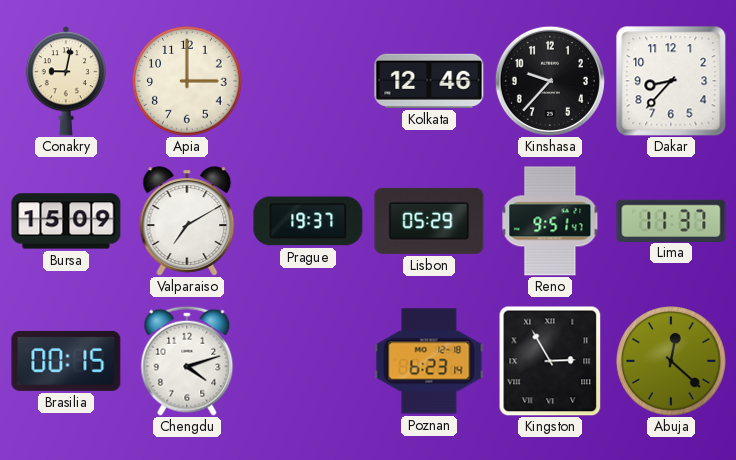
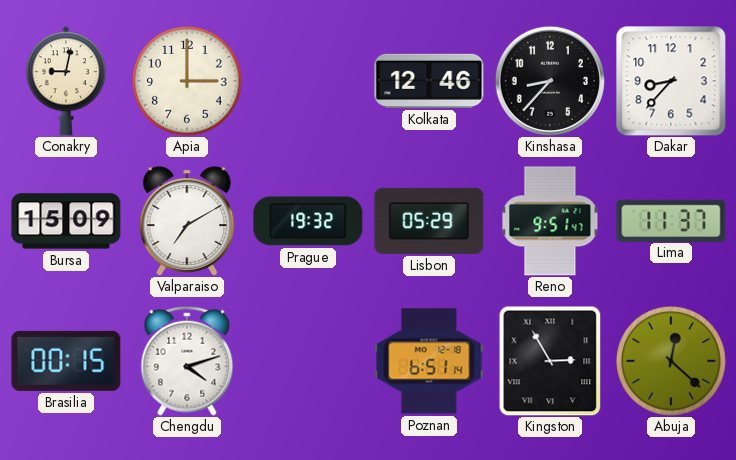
Kinshasa: 9:37 -> 8:37
Prague: 19:37 -> 19:32
Poznan: 6:23 -> 6:51
